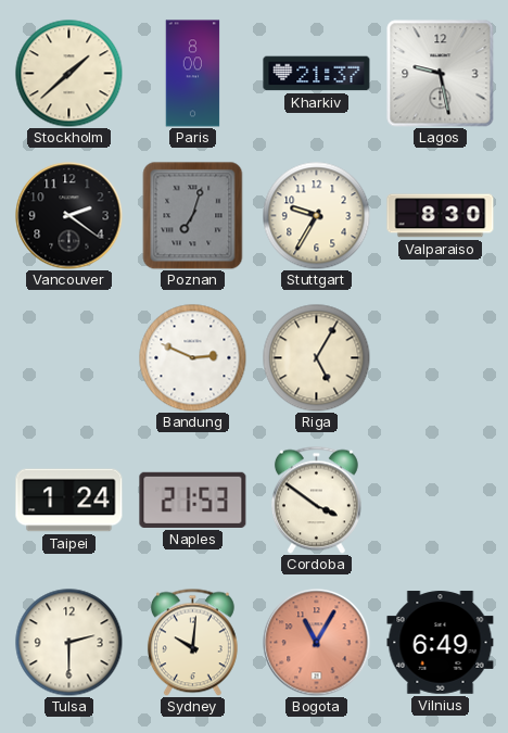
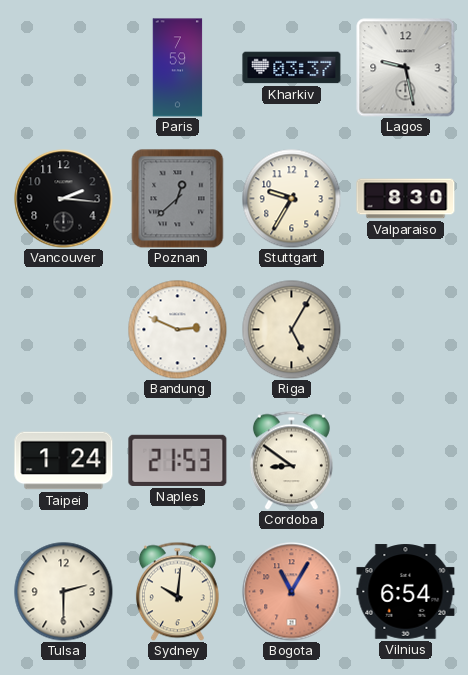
Stockholm: 1:38 -> none
Paris: 8:00 -> 7:59
Kharkiv: 21:37 -> 03:37
Vancouver: 2:21 -> 2:16
Poznan: 7:03 -> 12:38
Cordoba: 3:51 -> 8:51
Vilnius: 6:49 -> 6:54
